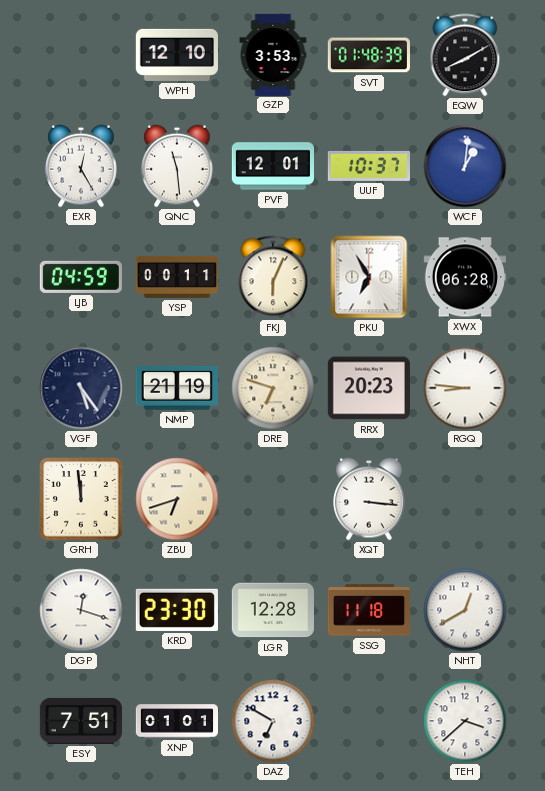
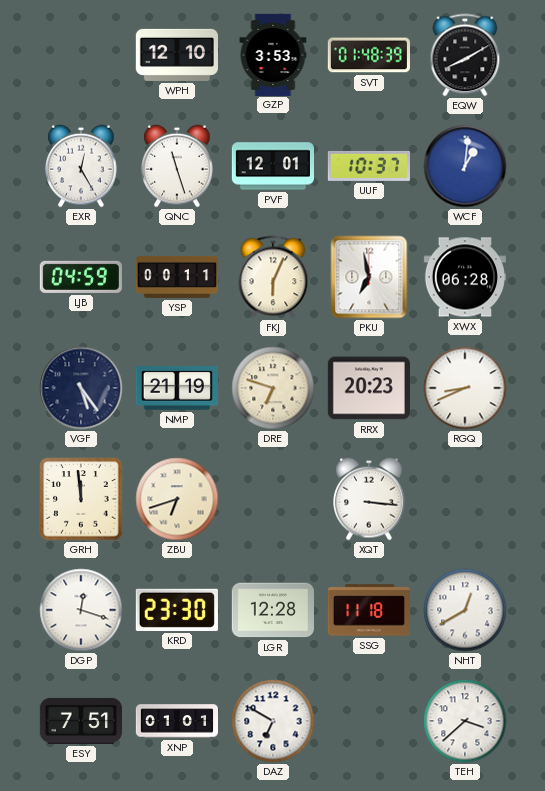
QNC: 11:29 -> 11:27
PKU: 6:55 -> 6:58
RGQ: 8:46 -> 8:41
